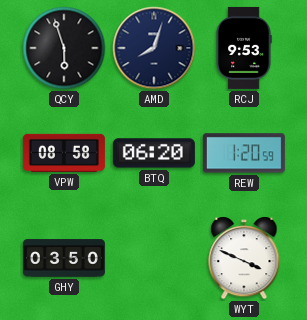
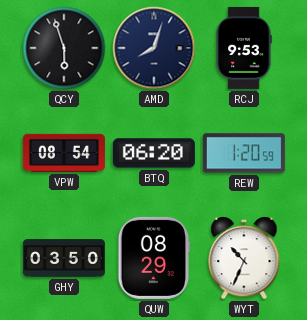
VPW: 08:58 -> 08:54
QUW: none -> 08:29
WYT: 3:49 -> 10:34
